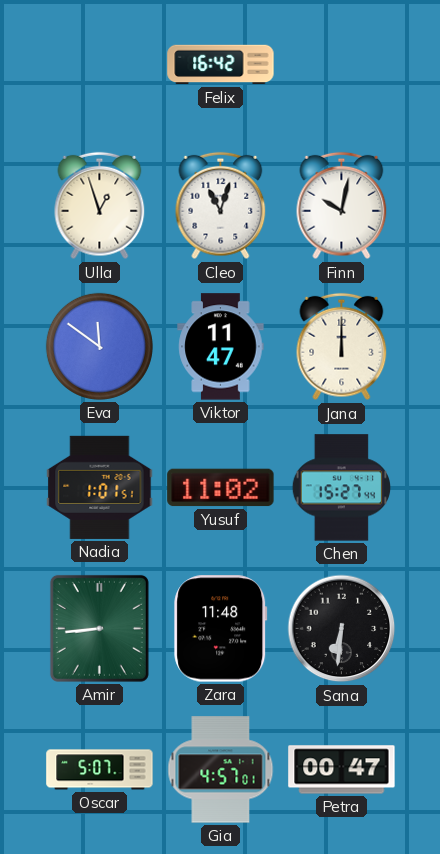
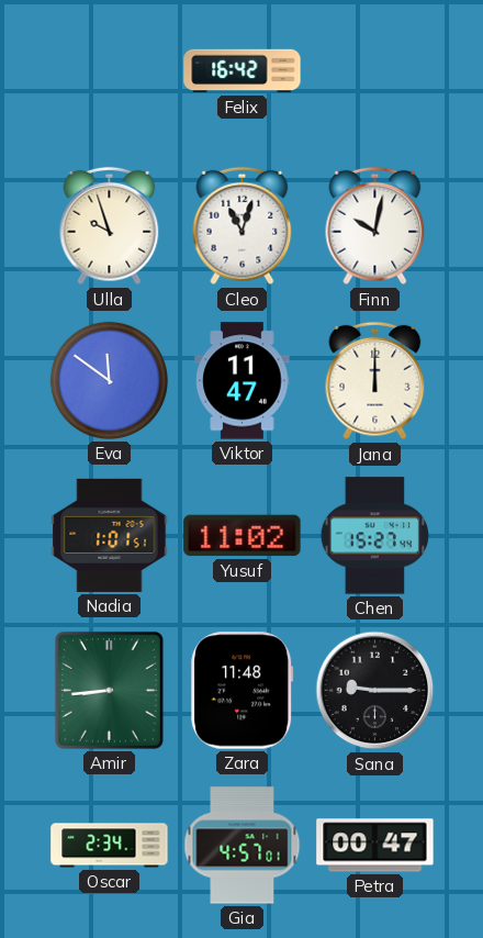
Ulla: 12:57 -> 9:57
Sana: 6:31 -> 9:15
Oscar: 5:07 -> 2:34
